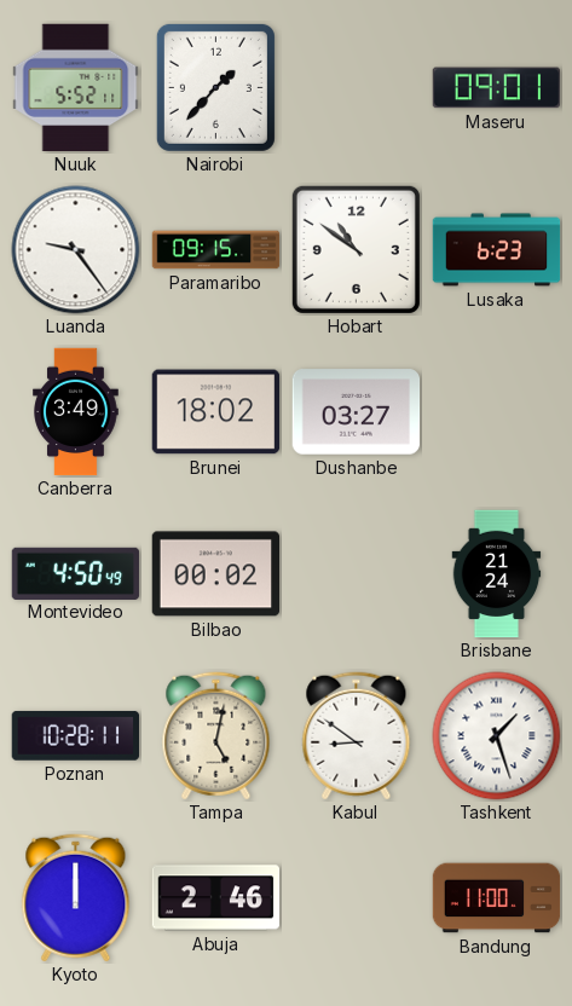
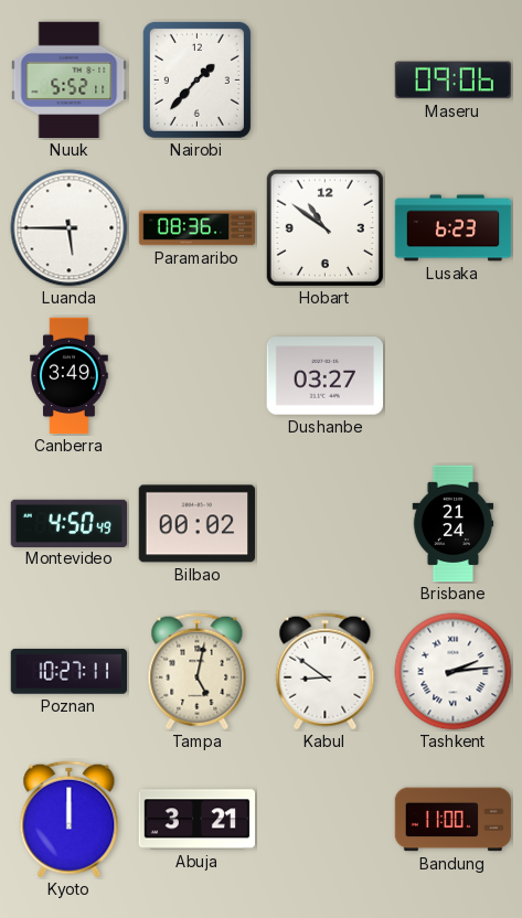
Maseru: 09:01 -> 09:06
Luanda: 9:24 -> 5:45
Paramaribo: 09:15 -> 08:36
Brunei: 18:02 -> none
Poznan: 10:28 -> 10:27
Tashkent: 1:27 -> 2:14
Abuja: 2:46 -> 3:21
